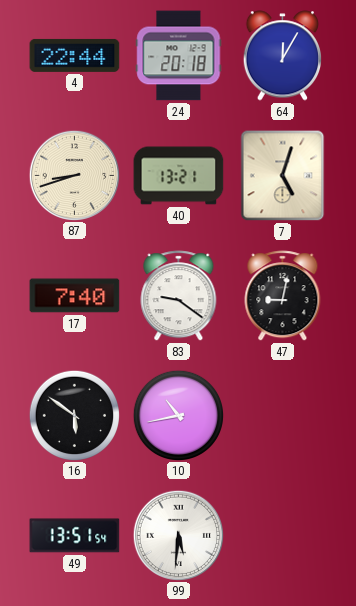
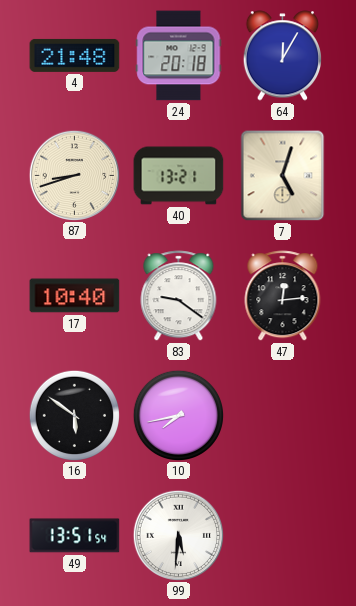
4: 22:44 -> 21:48
17: 7:40 -> 10:40
47: 9:02 -> 12:14
10: 10:43 -> 7:43
